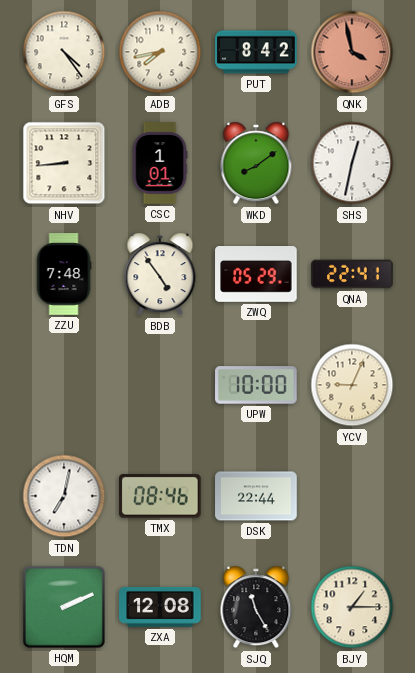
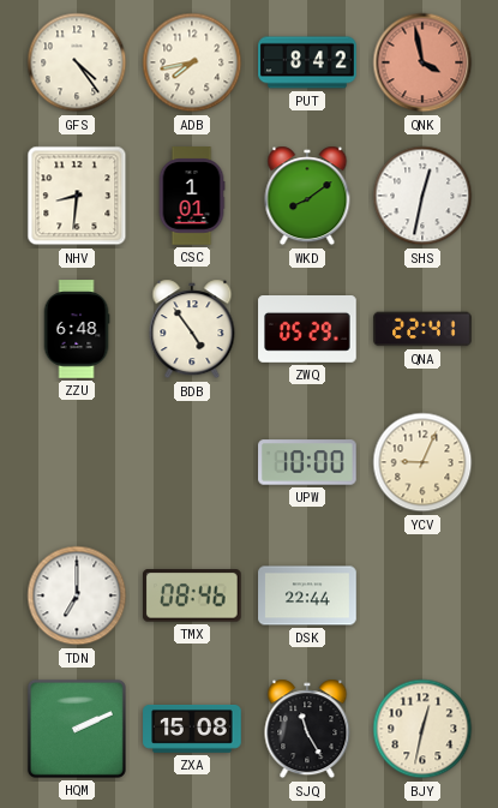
NHV: 8:44 -> 8:31
ZZU: 7:48 -> 6:48
TDN: 7:02 -> 7:00
ZXA: 12:08 -> 15:08
BJY: 1:15 -> 12:32
